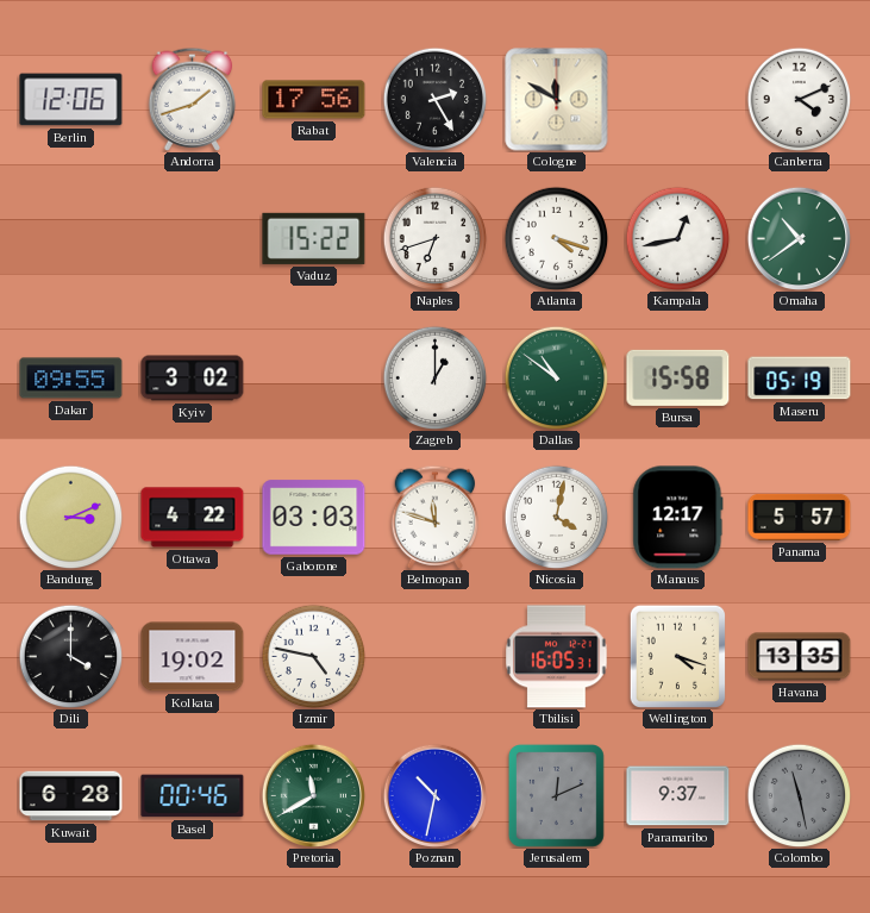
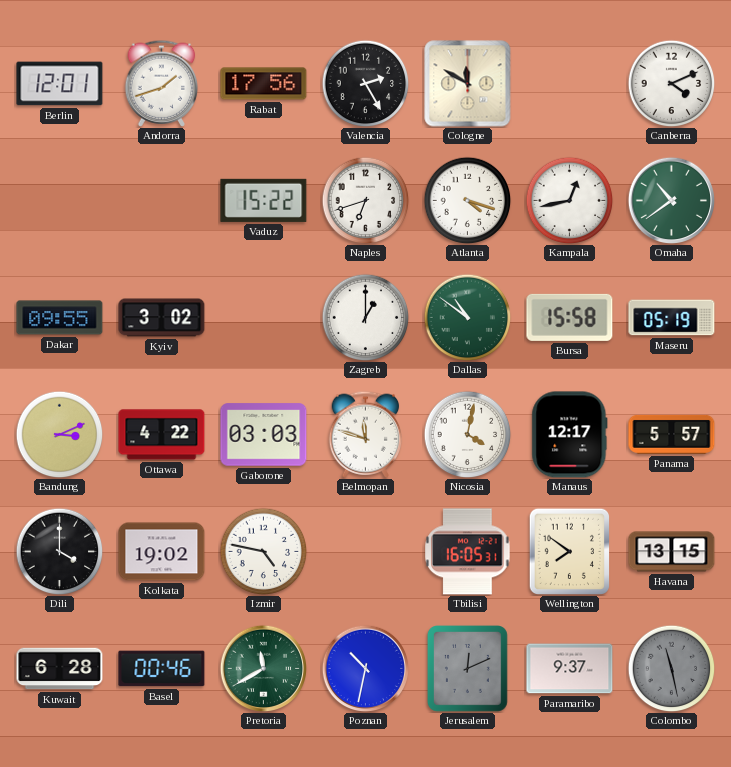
Berlin: 12:06 -> 12:01
Wellington: 4:18 -> 7:51
Havana: 13:35 -> 13:15
